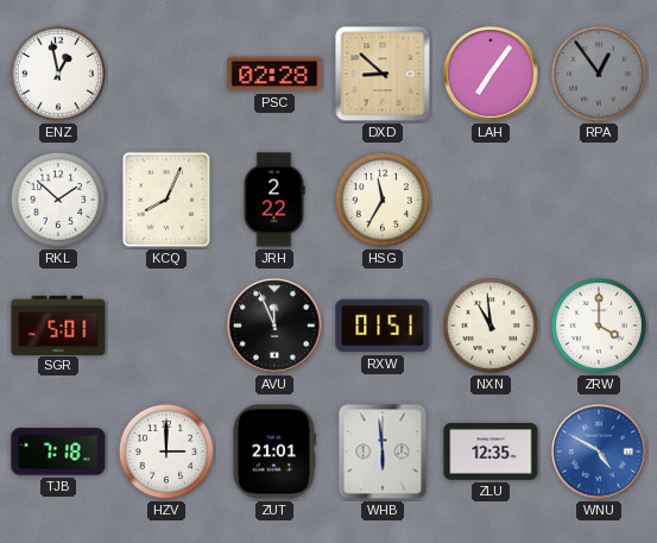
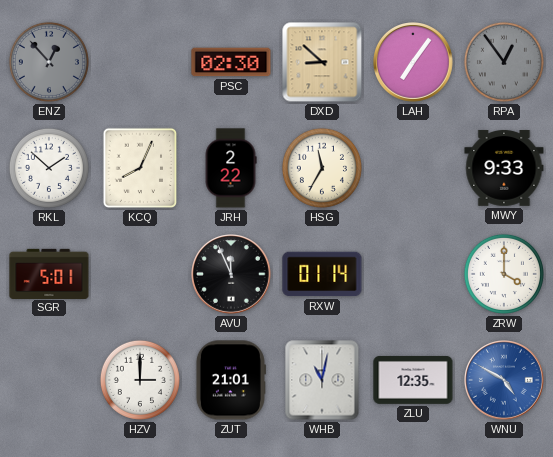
ENZ: 12:58 -> 12:53
ENZ dial: white -> grey
PSC: 02:28 -> 02:30
MWY: none -> 9:33
RXW: 01:51 -> 01:14
NXN: 10:59 -> none
TJB: 7:18 -> none
WHB: 5:59 -> 11:02
